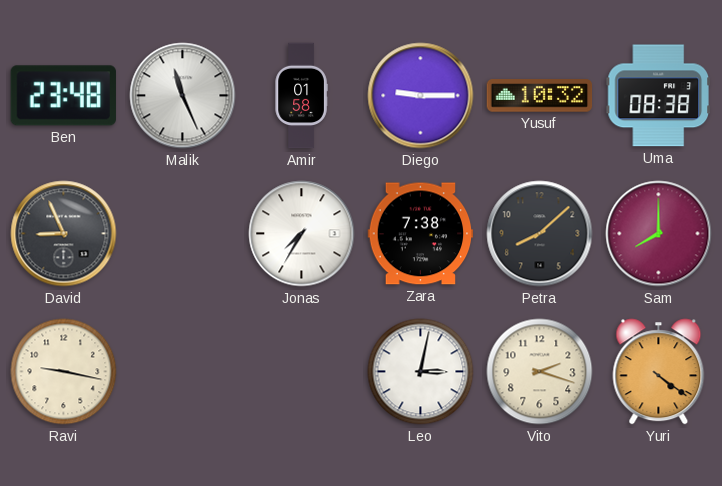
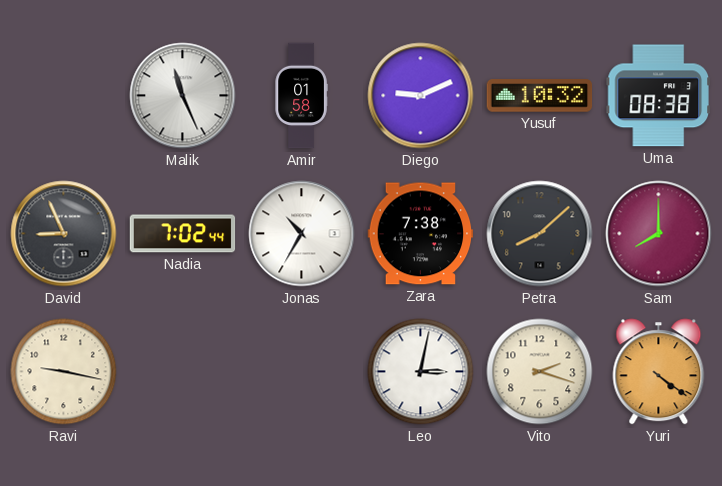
Ben: 23:48 -> none
Diego: 9:15 -> 9:11
Nadia: none -> 7:02
Jonas: 7:35 -> 10:35
